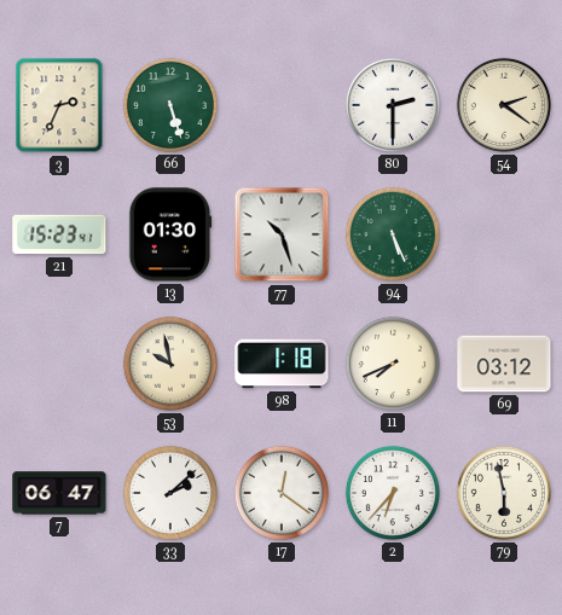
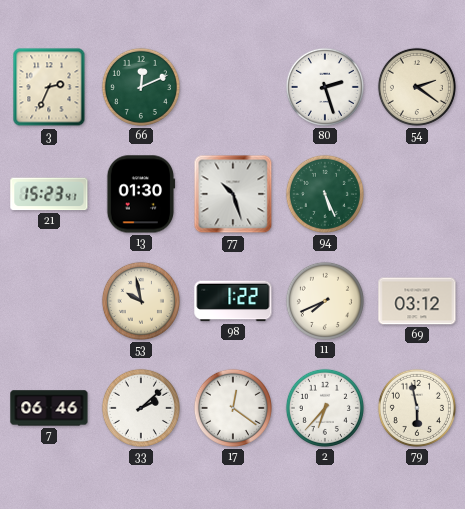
66: 5:27 -> 12:11
80: 2:30 -> 2:27
98: 1:18 -> 1:22
7: 06:47 -> 06:46
